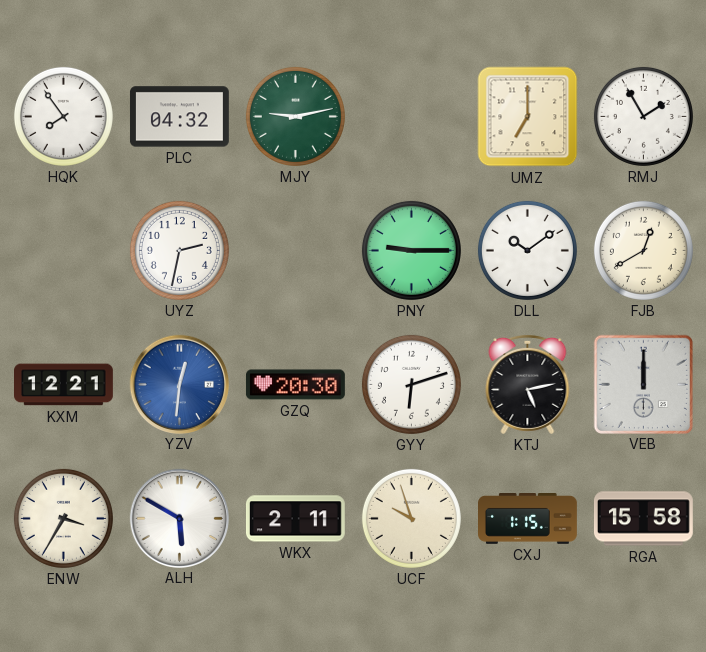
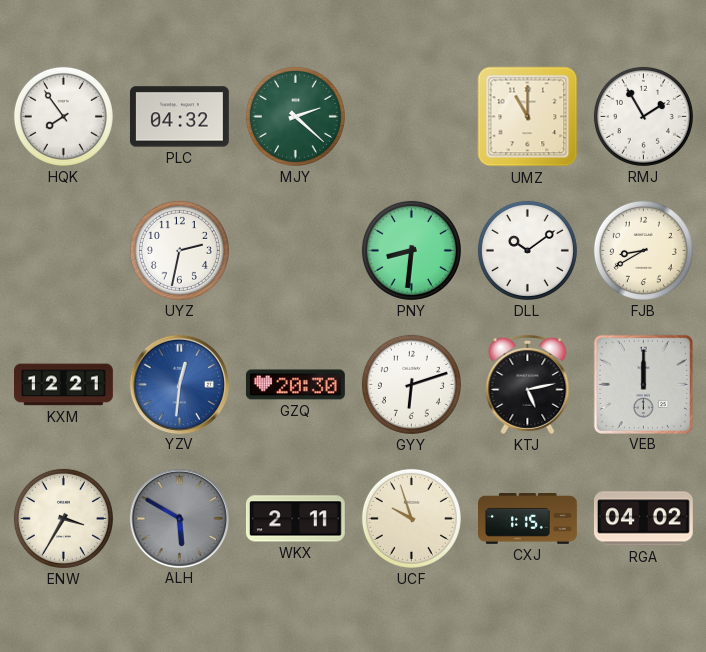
MJY: 9:13 -> 2:22
UMZ: 7:00 -> 11:00
PNY: 9:15 -> 8:31
FJB: 12:40 -> 8:40
ALH dial: white -> grey
RGA: 15:58 -> 04:02
